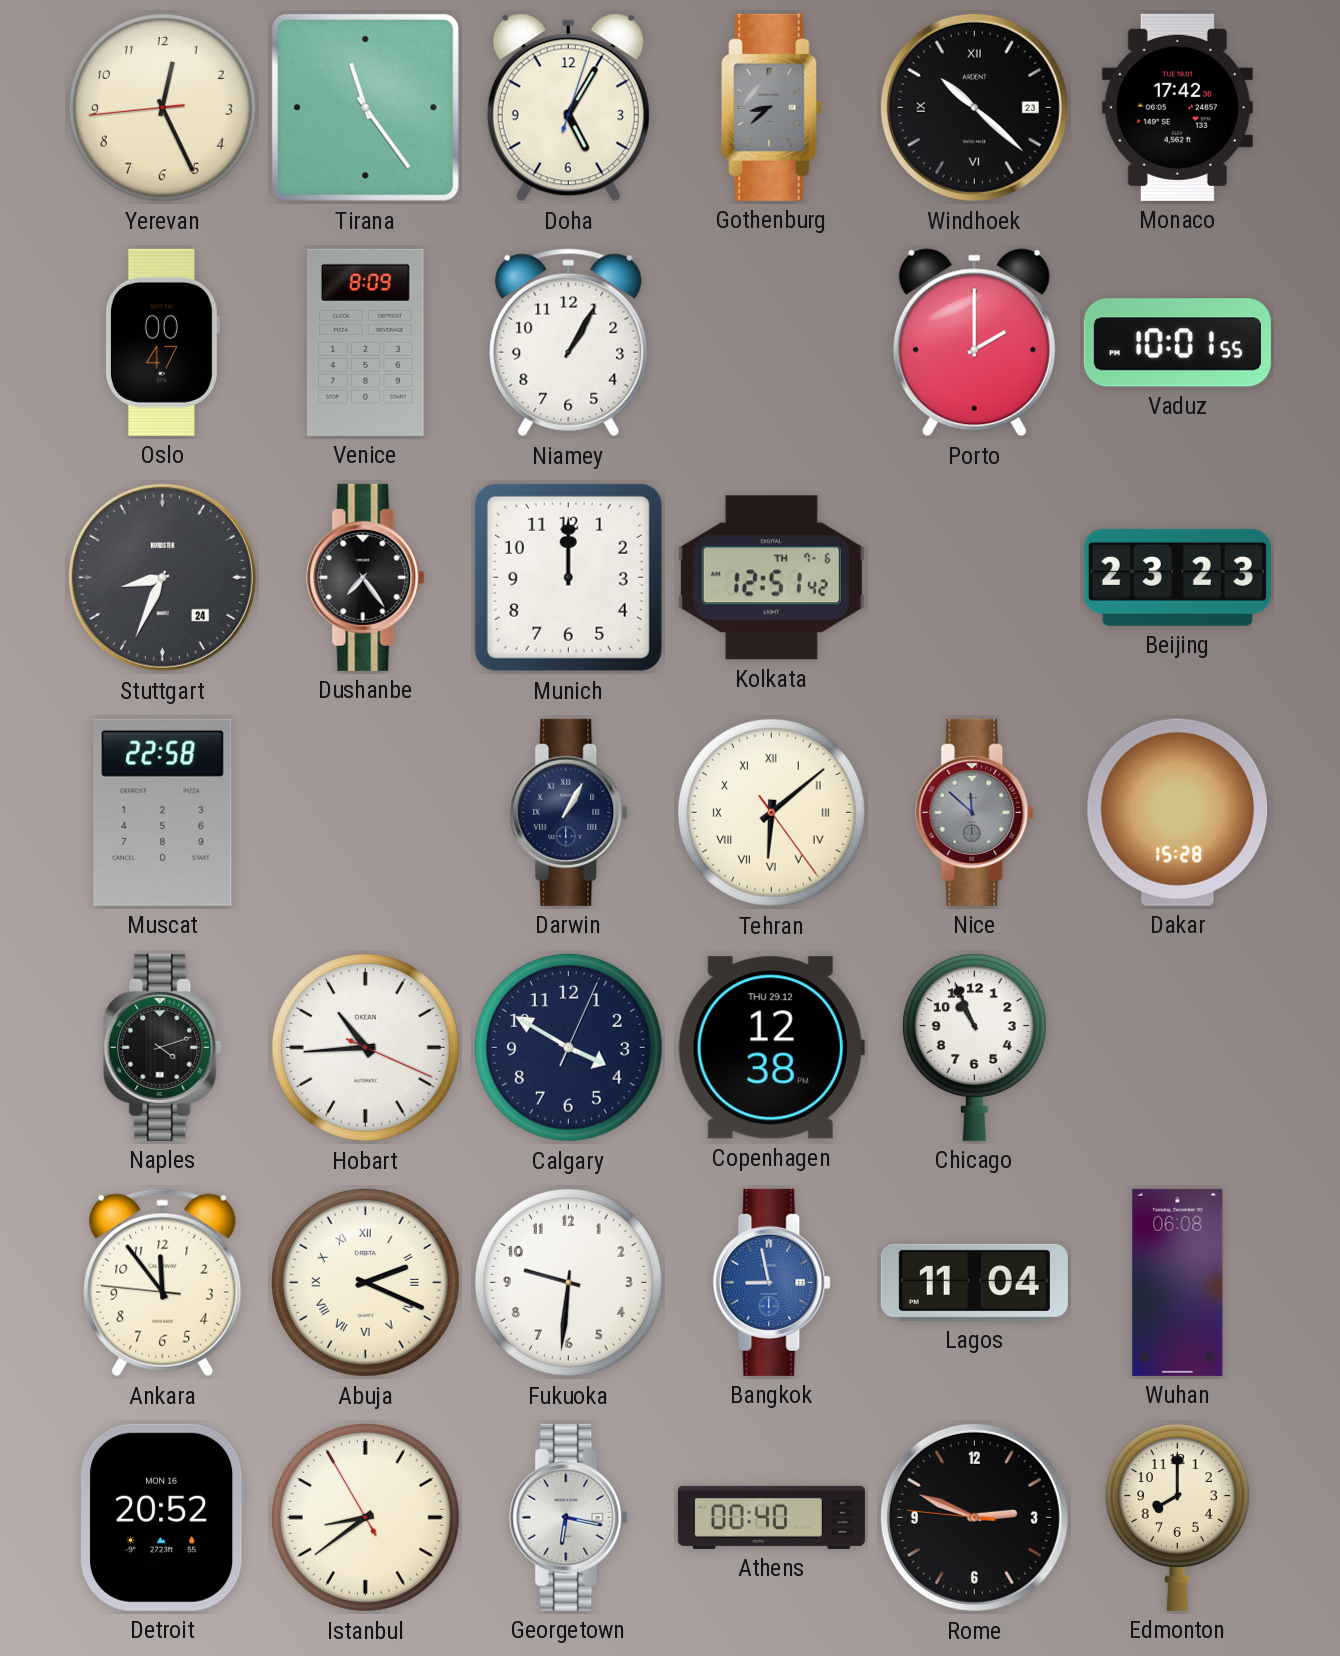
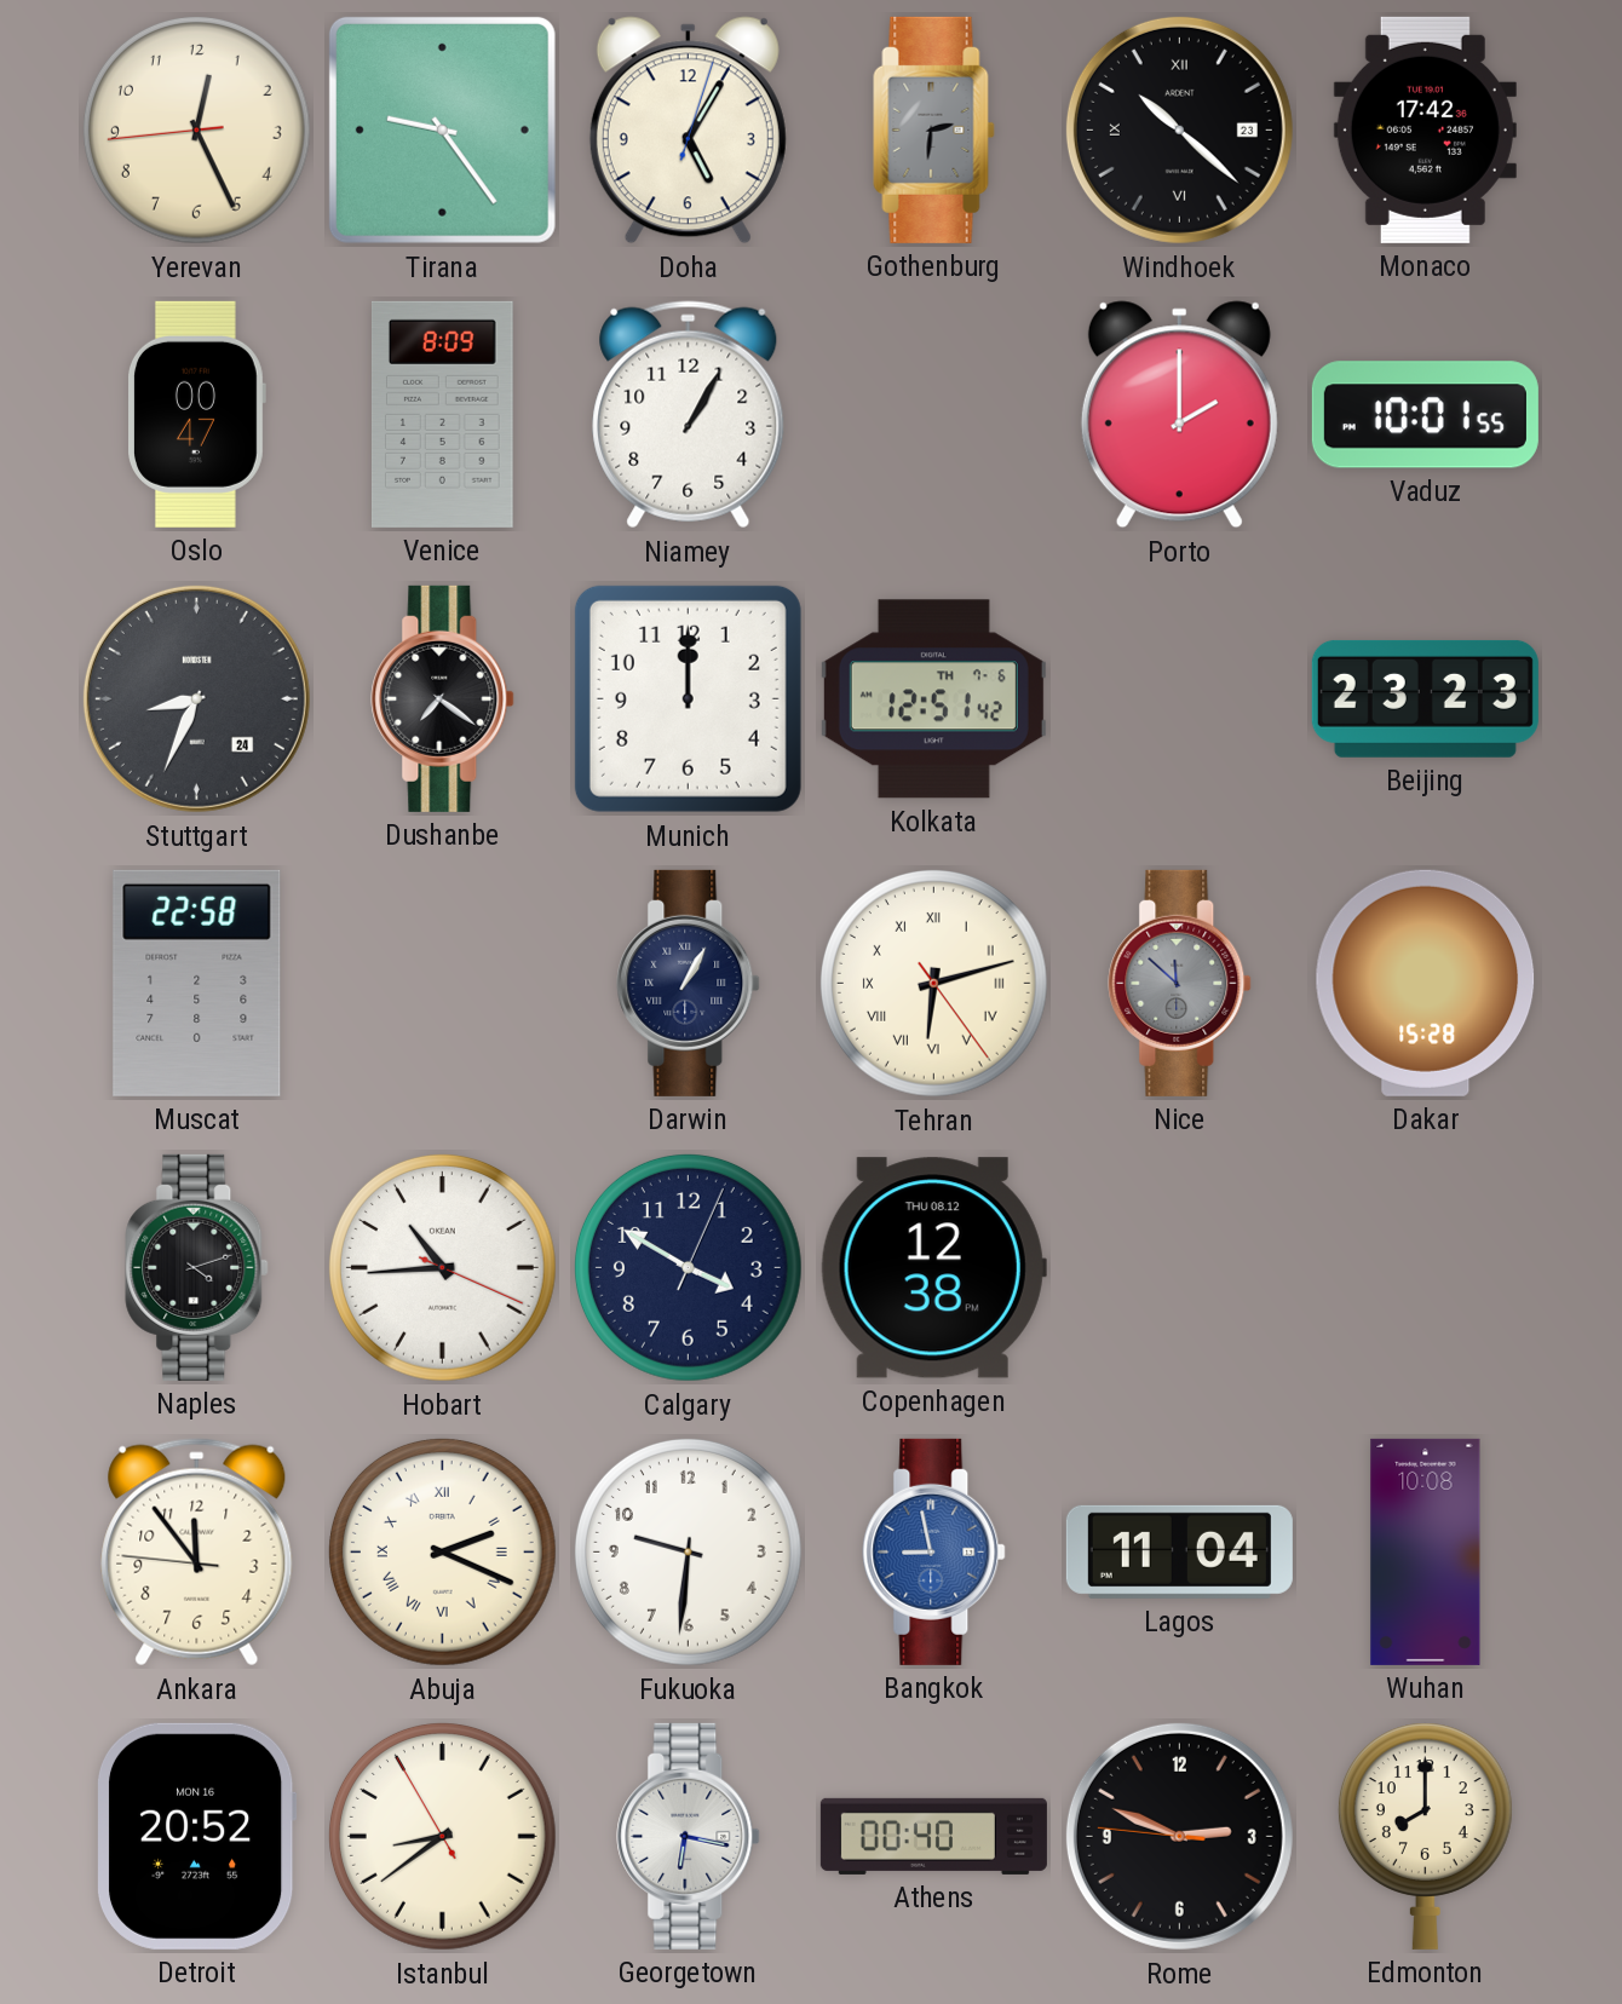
Tirana: 11:24 -> 9:24
Gothenburg: 8:38 -> 2:31
Dushanbe: 7:24 -> 7:21
Tehran: 6:08 -> 6:12
Copenhagen date: THU 29.12 -> THU 08.12
Chicago: 10:56 -> none
Wuhan: 06:08 -> 10:08
